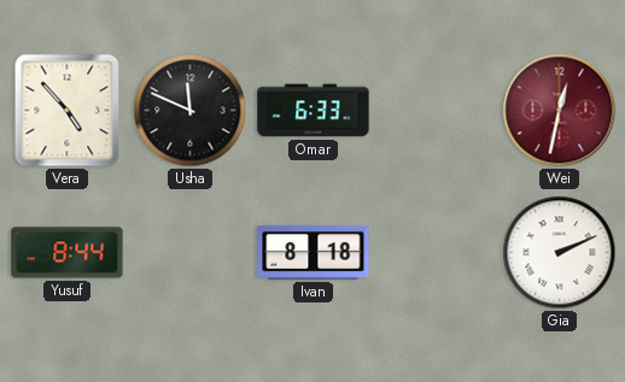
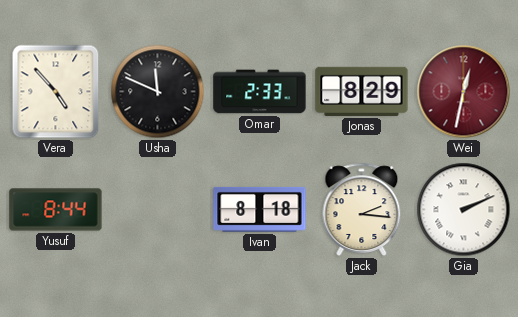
Omar: 6:33 -> 2:33
Jonas: none -> 8:29
Jack: none -> 2:16
